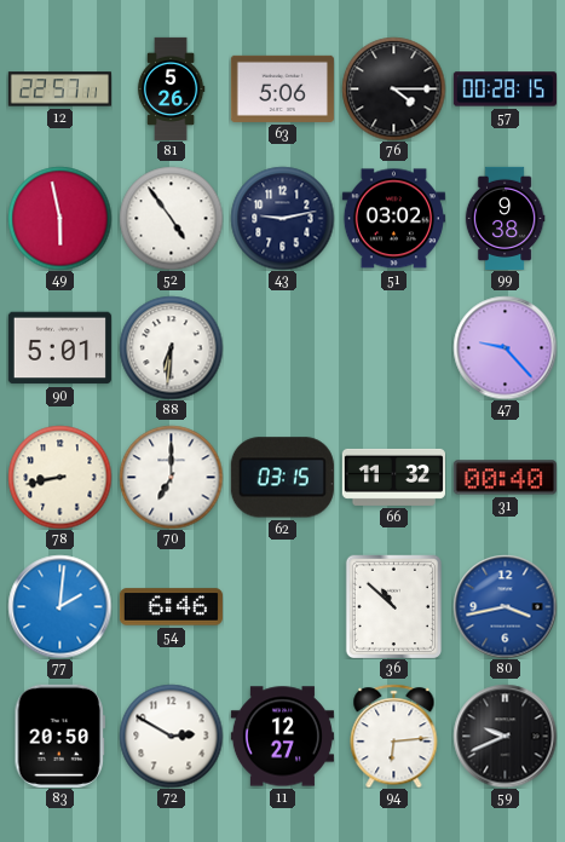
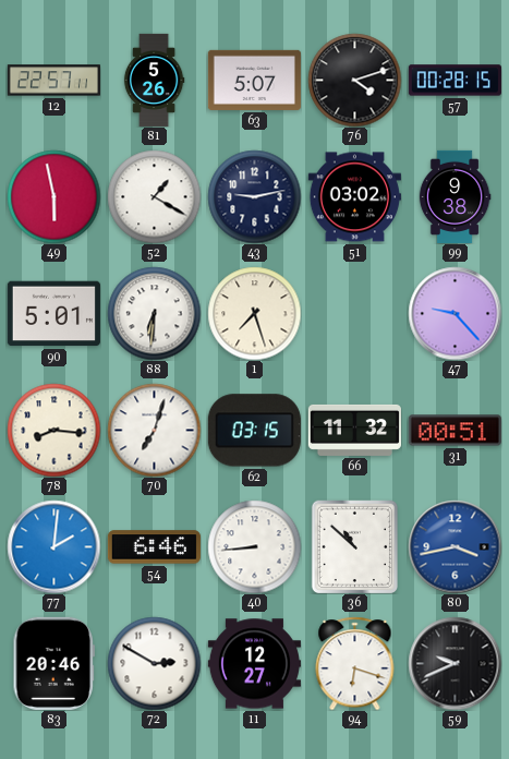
63: 5:06 -> 5:07
76: 4:15 -> 4:12
52: 4:54 -> 1:20
1: none -> 7:27
78: 8:43 -> 8:16
70: 7:00 -> 7:03
31: 00:40 -> 00:51
40: none -> 8:44
83: 20:50 -> 20:46
94: 6:14 -> 6:18
